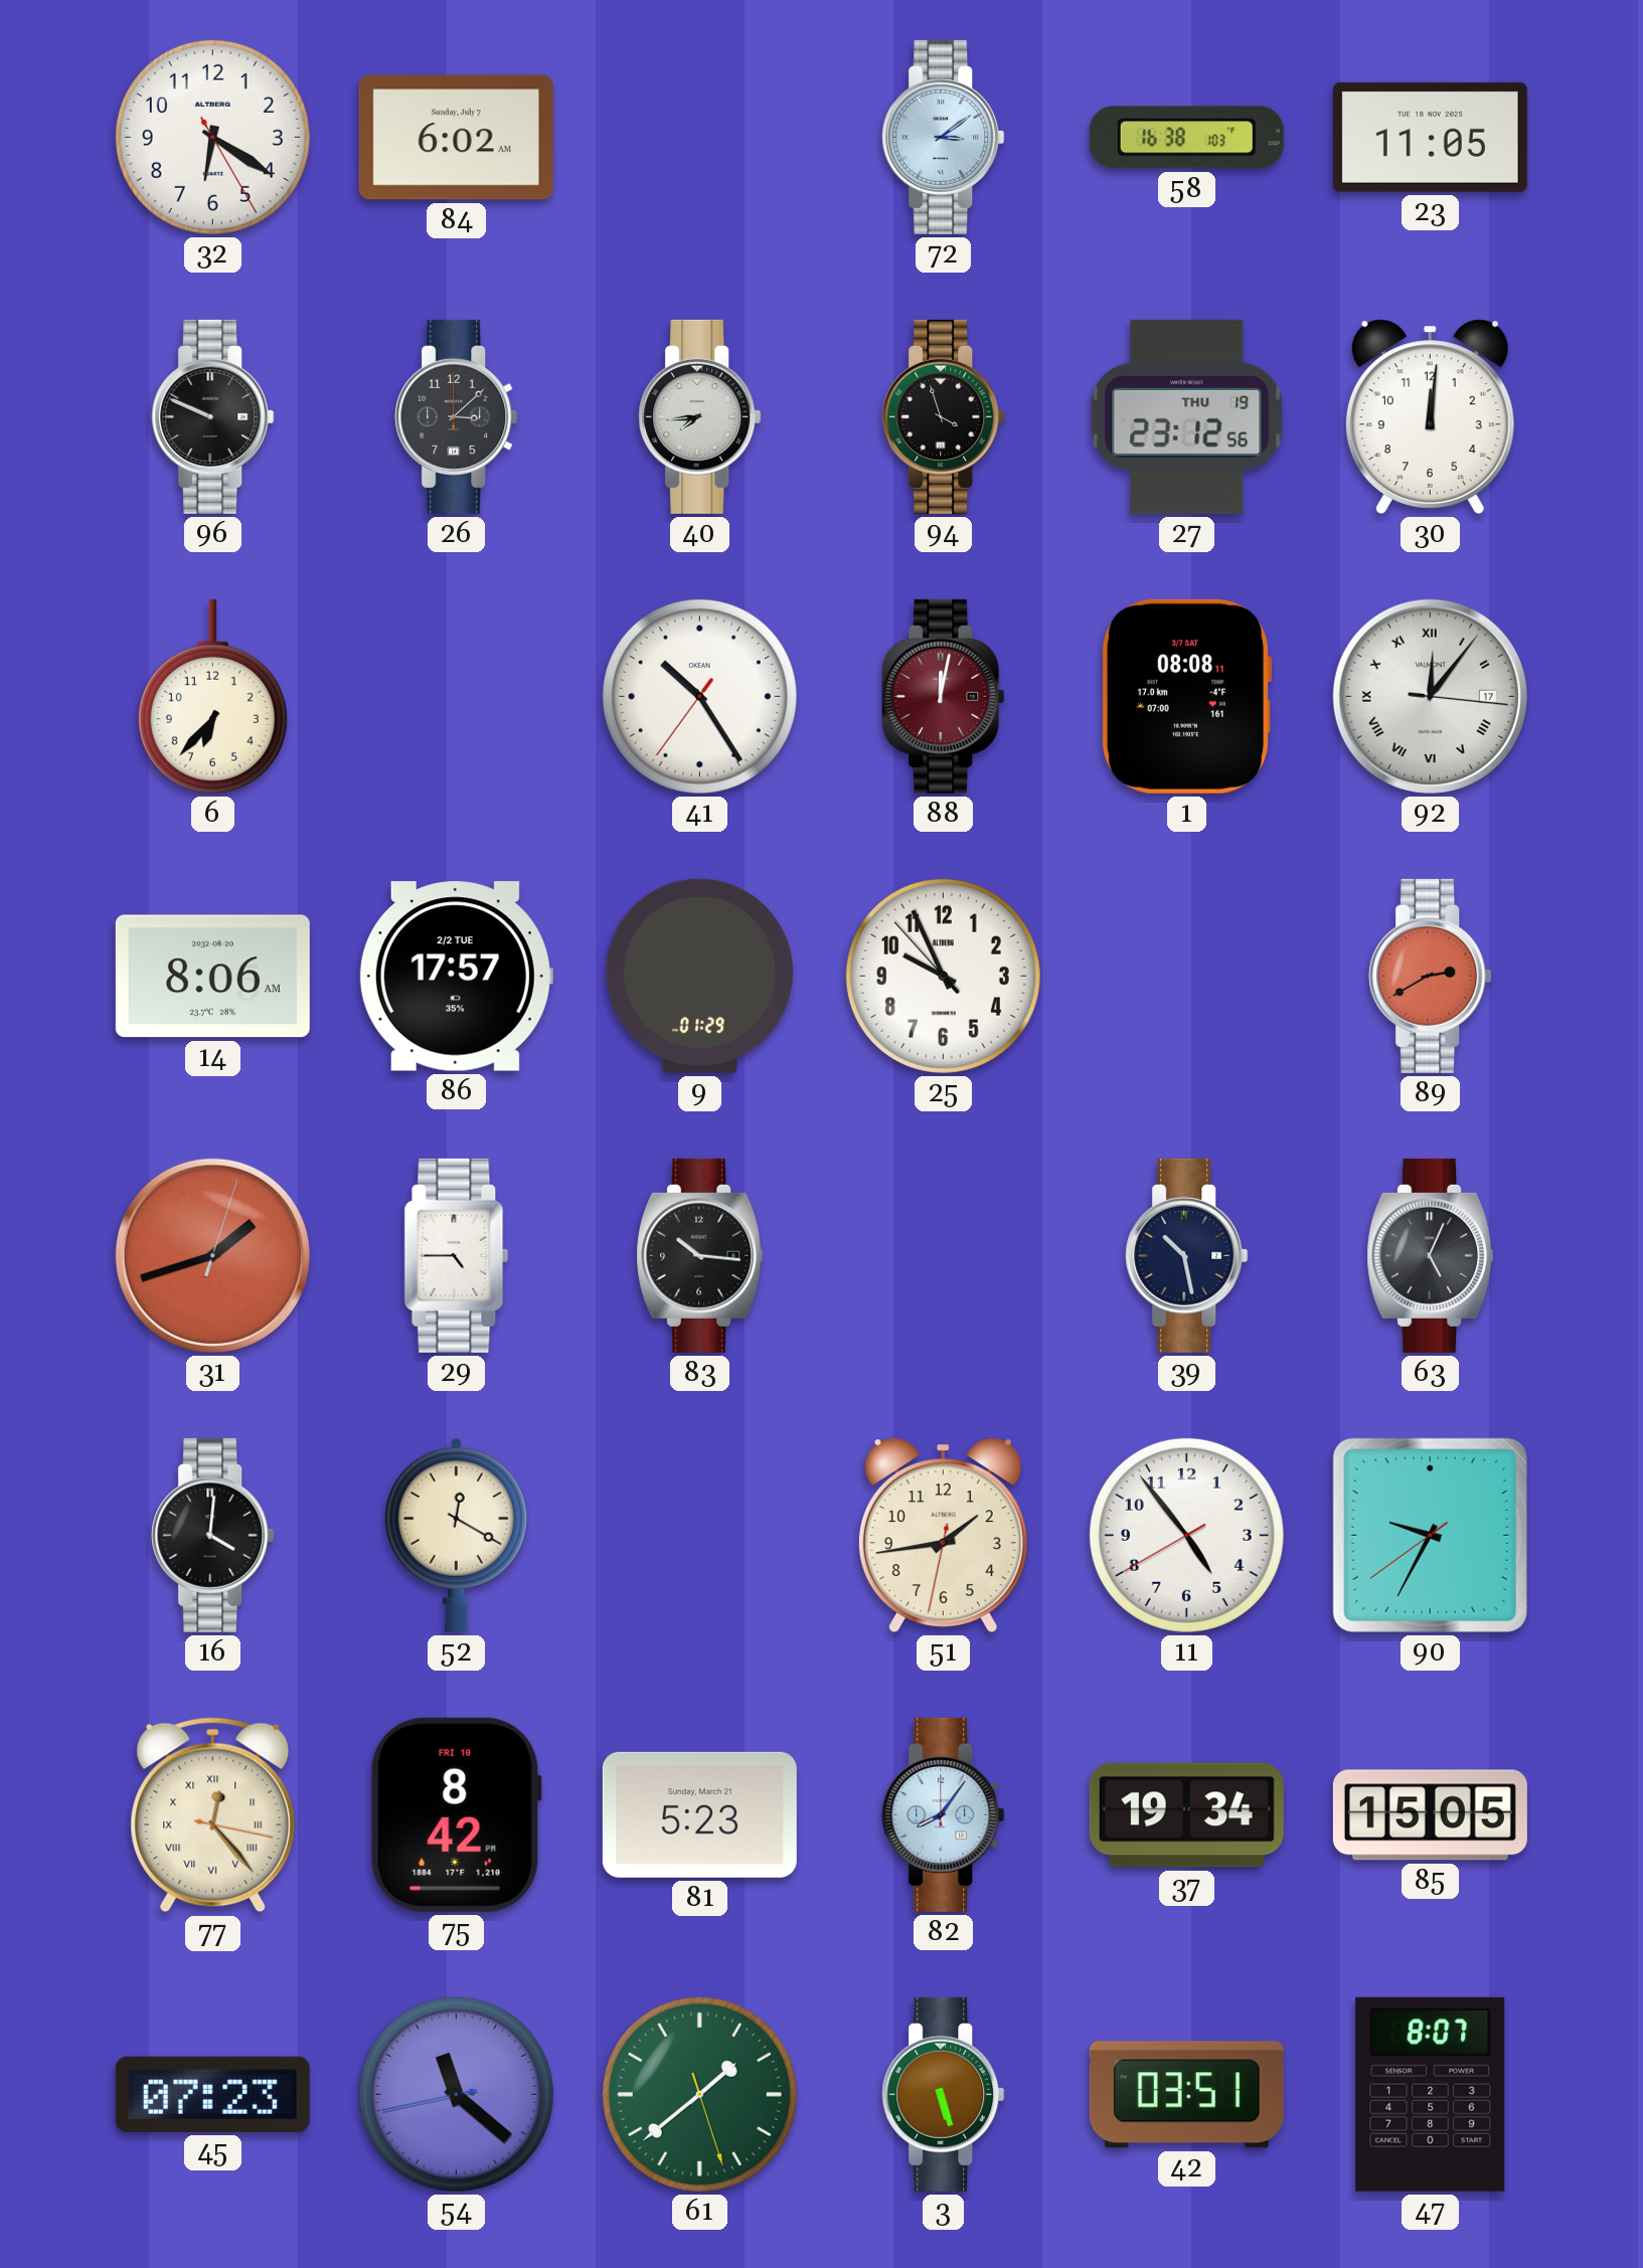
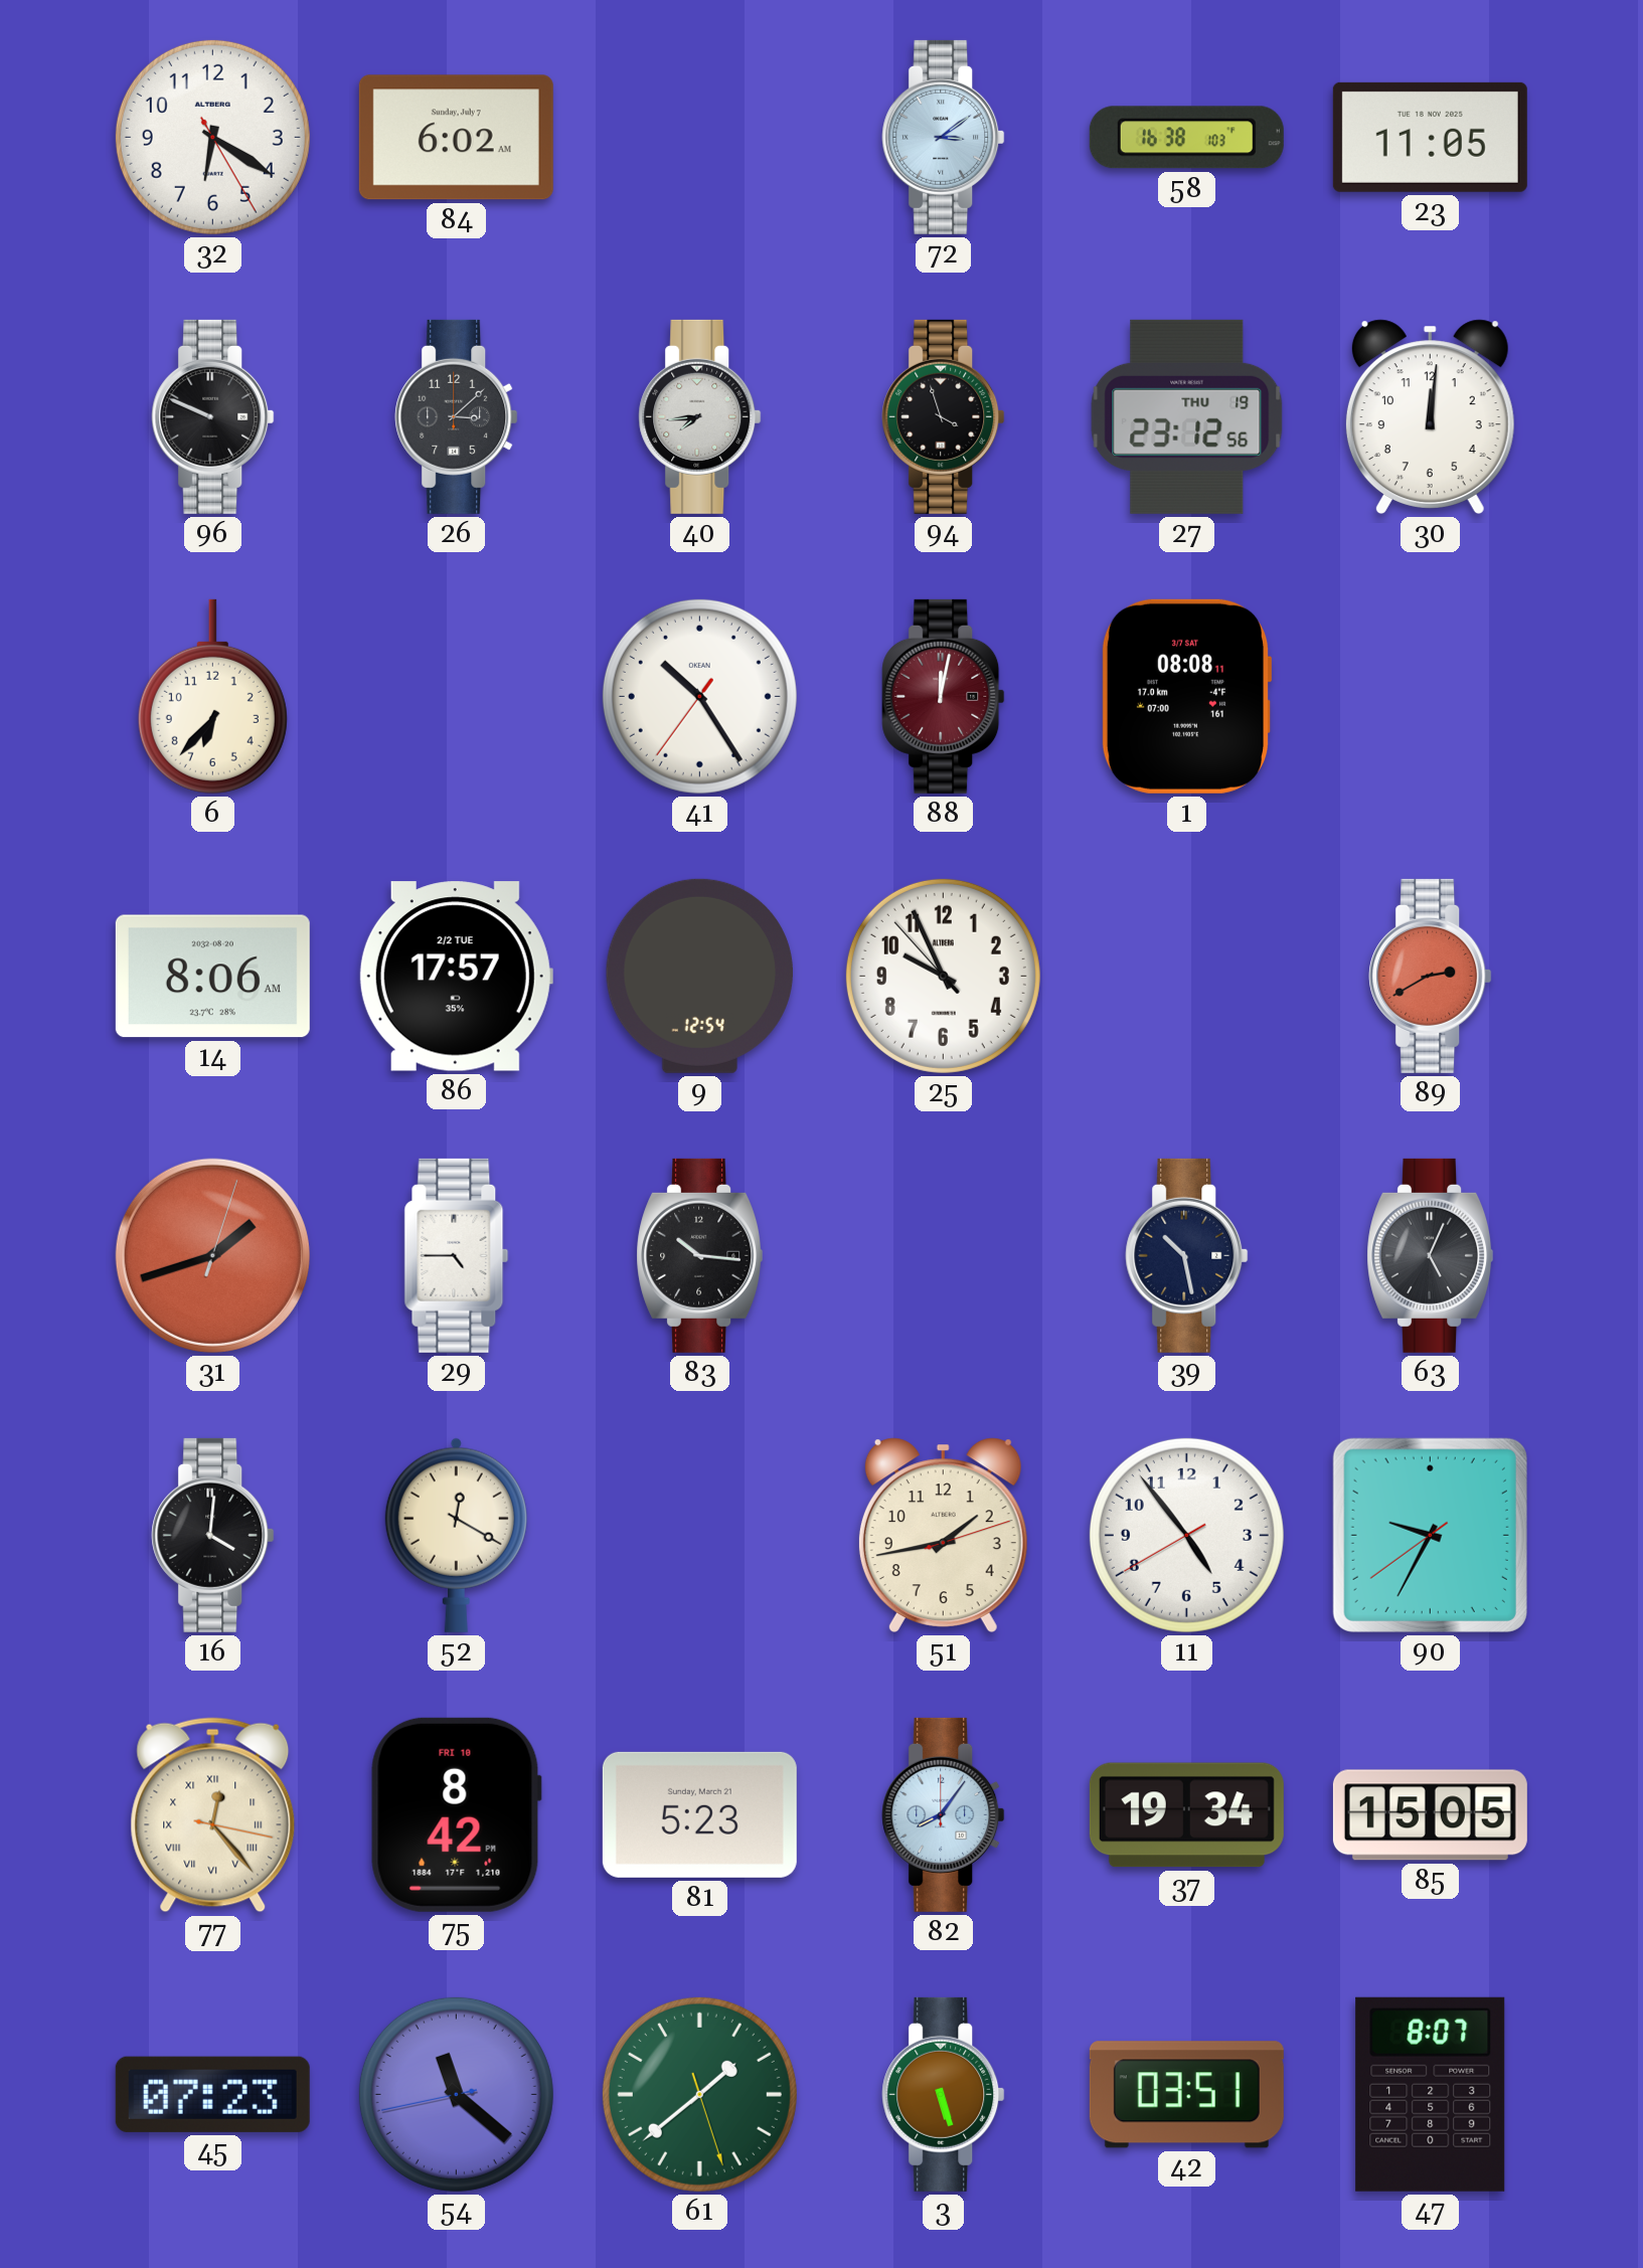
92: 12:06 -> none
9: 01:29 -> 12:54
51: 1:43:32 -> 1:43:12
